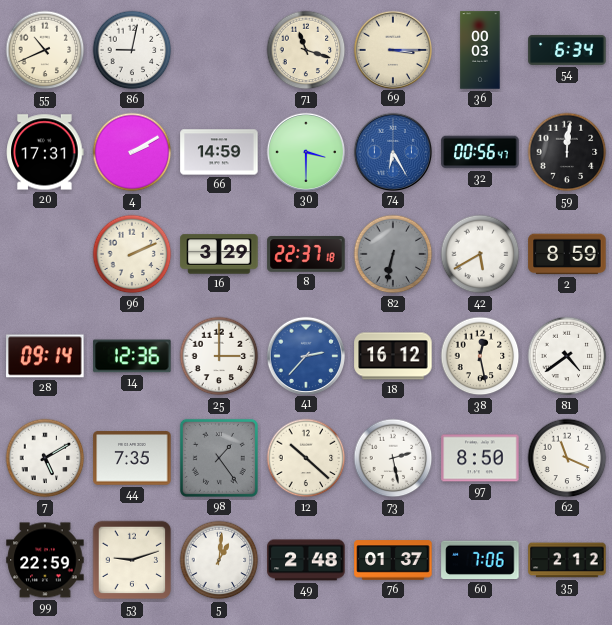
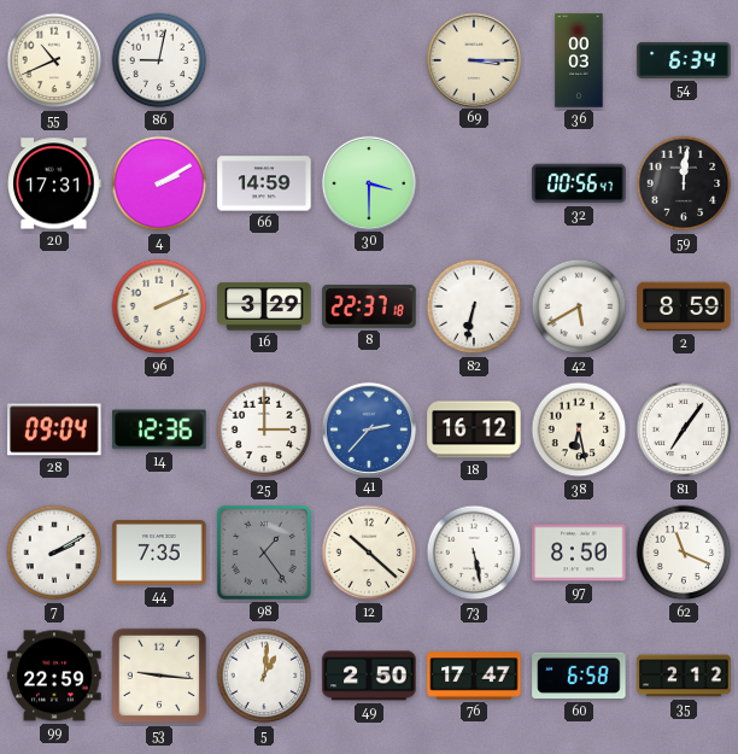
71: 11:18 -> none
74: 6:25 -> none
82 dial: grey -> white
28: 09:14 -> 09:04
38: 12:28 -> 6:28
81: 4:39 -> 7:06
7: 5:10 -> 2:10
73: 2:28 -> 5:28
53: 9:12 -> 9:16
49: 2:48 -> 2:50
76: 01:37 -> 17:47
60: 7:06 -> 6:58
